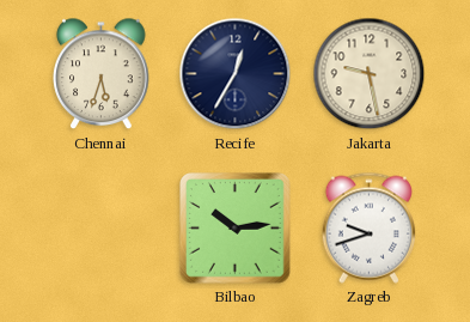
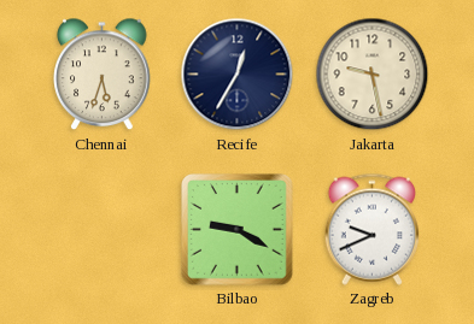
Bilbao: 10:14 -> 9:20
Zagreb: 9:42 -> 9:41
